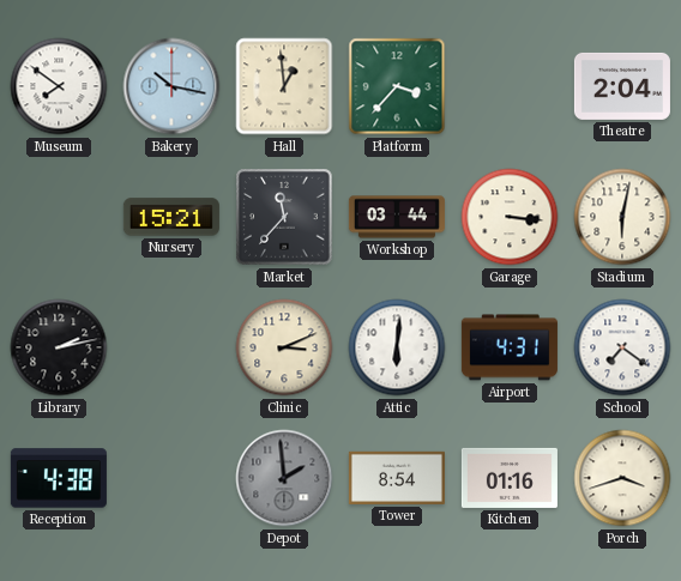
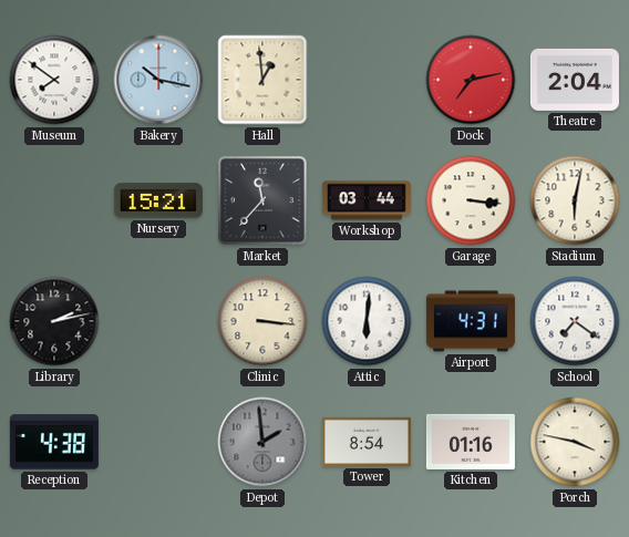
Platform: 3:37 -> none
Dock: none -> 7:13
Clinic: 3:11 -> 3:16
Porch: 3:42 -> 3:47
